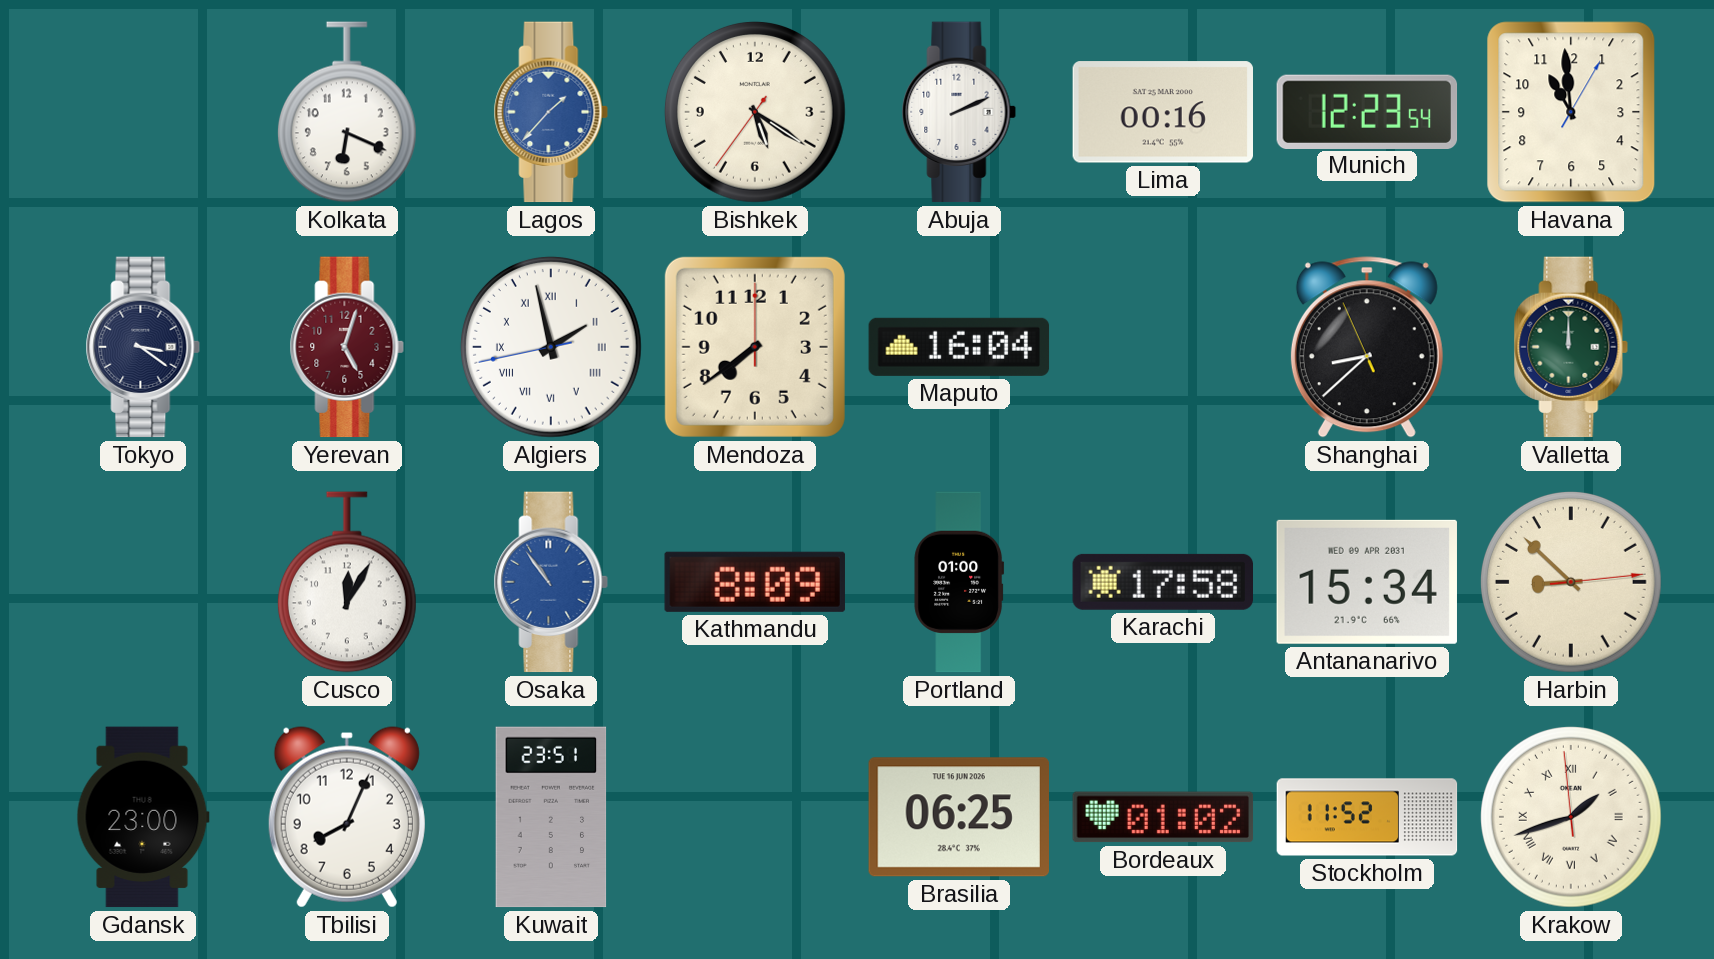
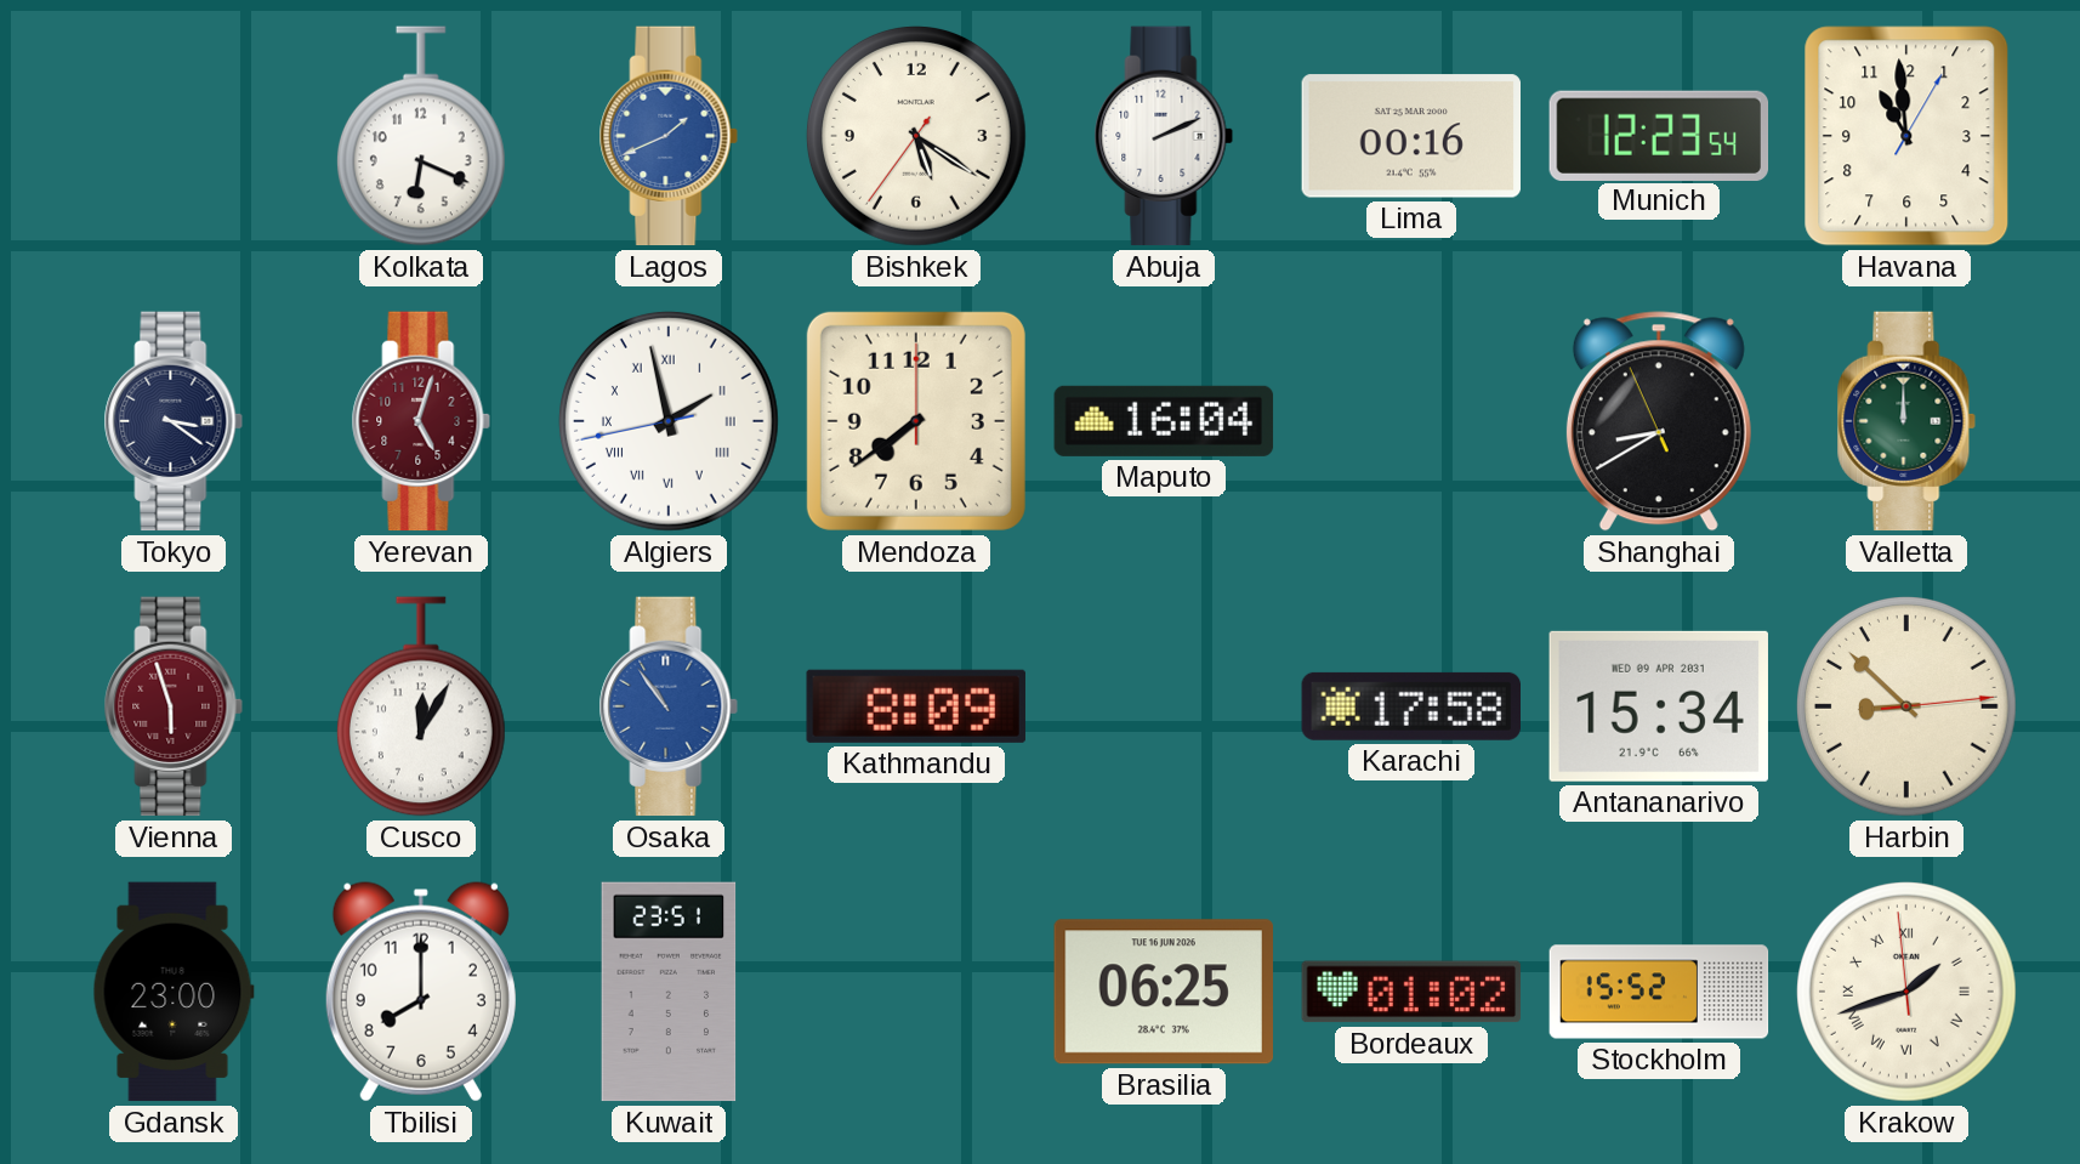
Lagos: 1:37 -> 1:41
Shanghai: 8:37 -> 8:39
Vienna: none -> 5:57
Portland: 01:00 -> none
Tbilisi: 8:04 -> 8:00
Stockholm: 11:52 -> 15:52
